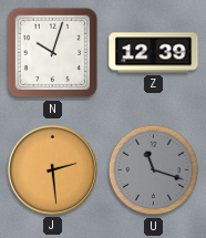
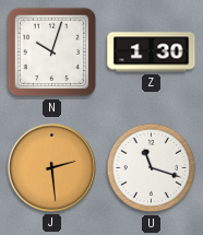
Z: 12:39 -> 1:30
U dial: grey -> white
